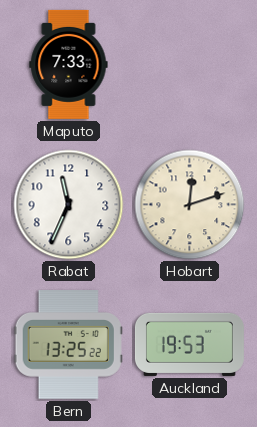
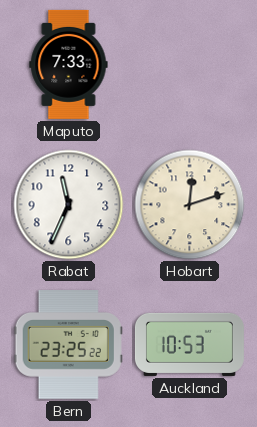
Bern: 13:25 -> 23:25
Auckland: 19:53 -> 10:53
